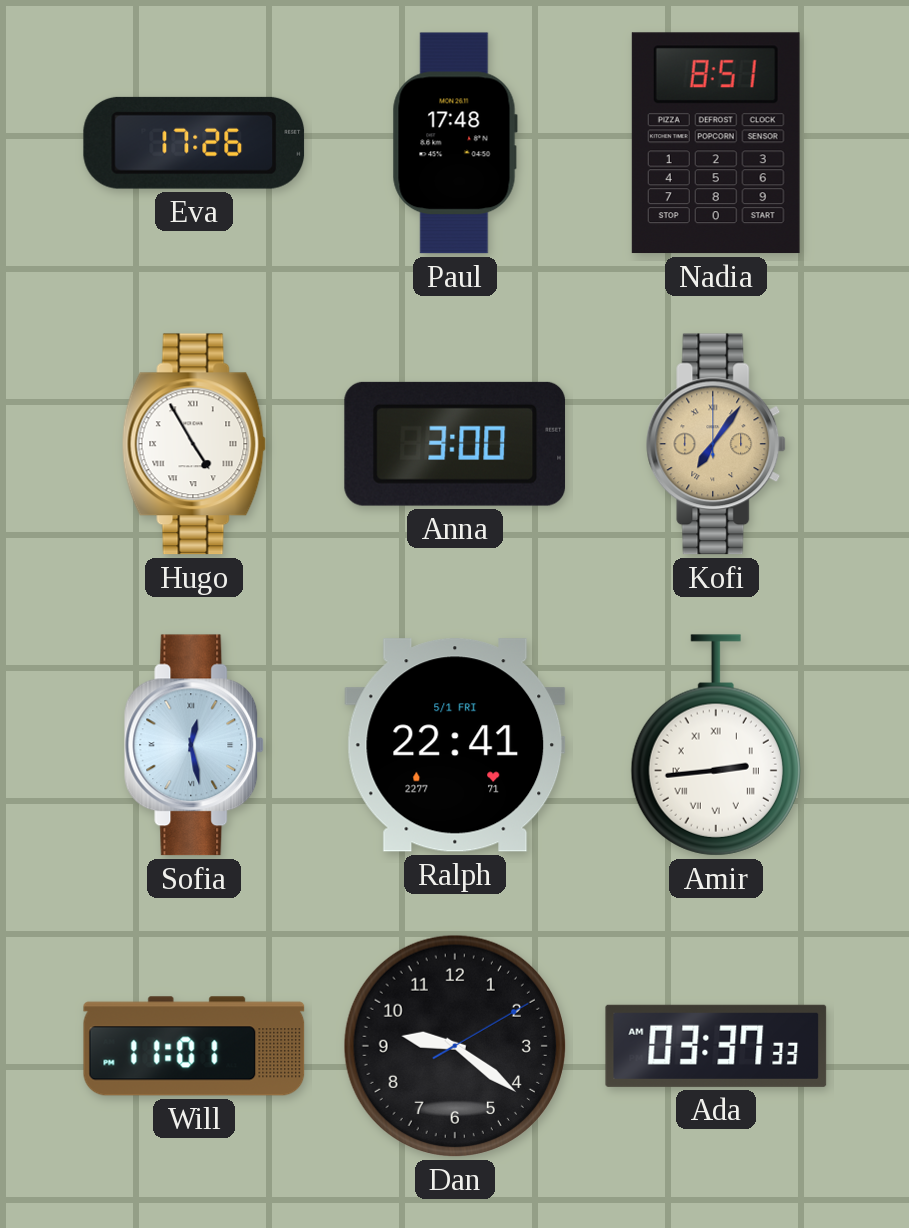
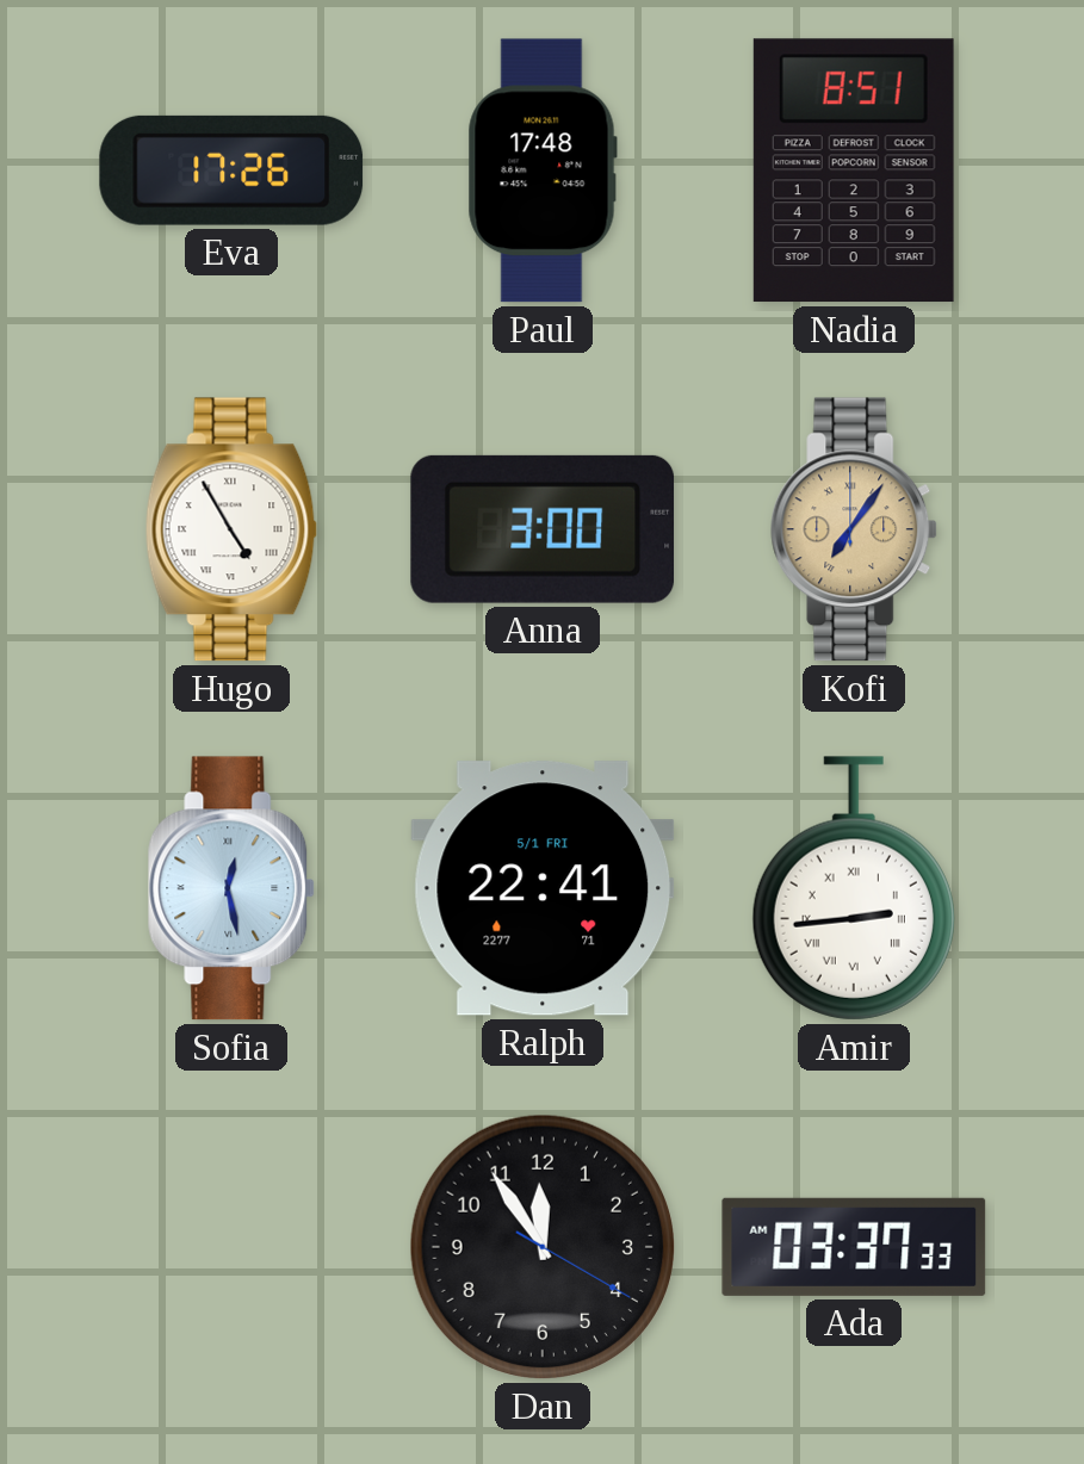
Will: 11:01 -> none
Dan: 9:21 -> 11:54
